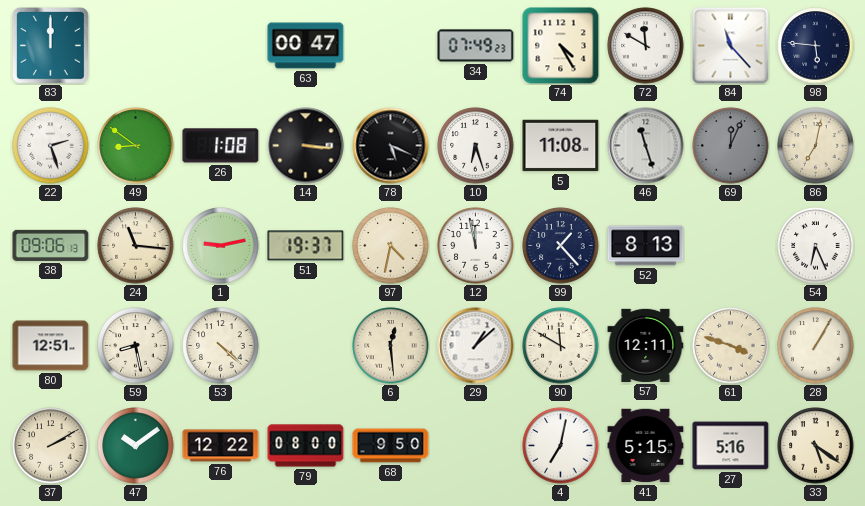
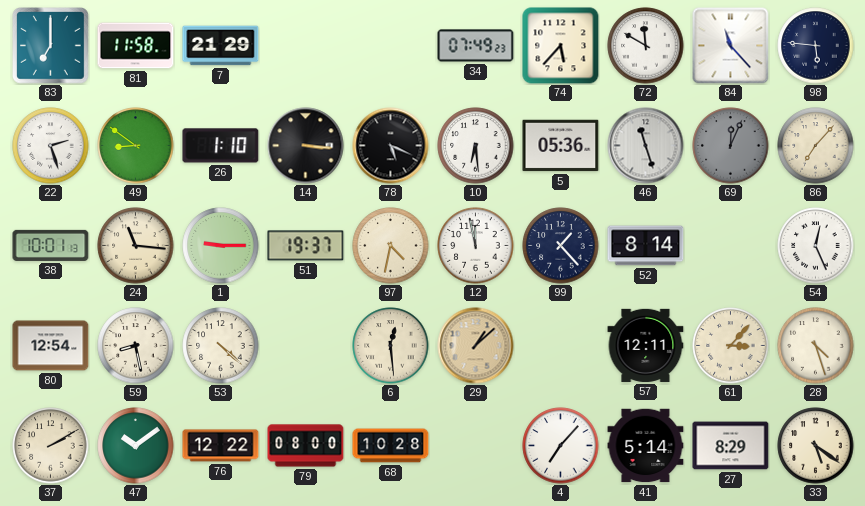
83: 12:00 -> 7:00
81: none -> 11:58
7: none -> 21:29
63: 00:47 -> none
74: 4:25 -> 5:37
26: 1:08 -> 1:10
10: 6:27 -> 6:29
5: 11:08 -> 05:36
86: 7:02 -> 7:07
38: 09:06 -> 10:01
1: 9:13 -> 9:15
52: 8:13 -> 8:14
54: 6:26 -> 12:26
80: 12:51 -> 12:54
29 dial: white -> champagne
90: 11:50 -> none
61: 3:48 -> 3:07
28: 1:05 -> 4:27
68: 9:50 -> 10:28
4: 7:02 -> 7:07
41: 5:15 -> 5:14
27: 5:16 -> 8:29
